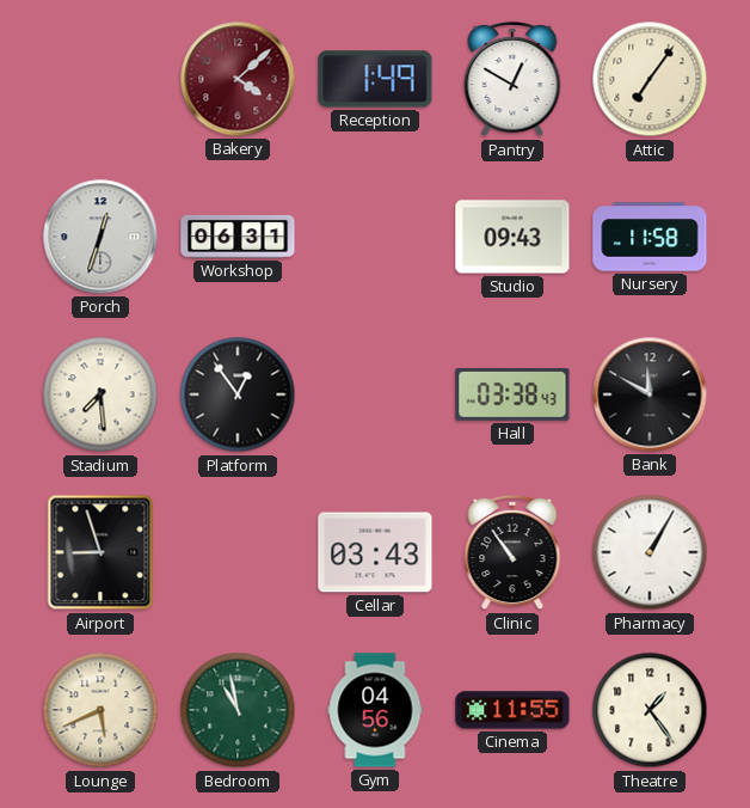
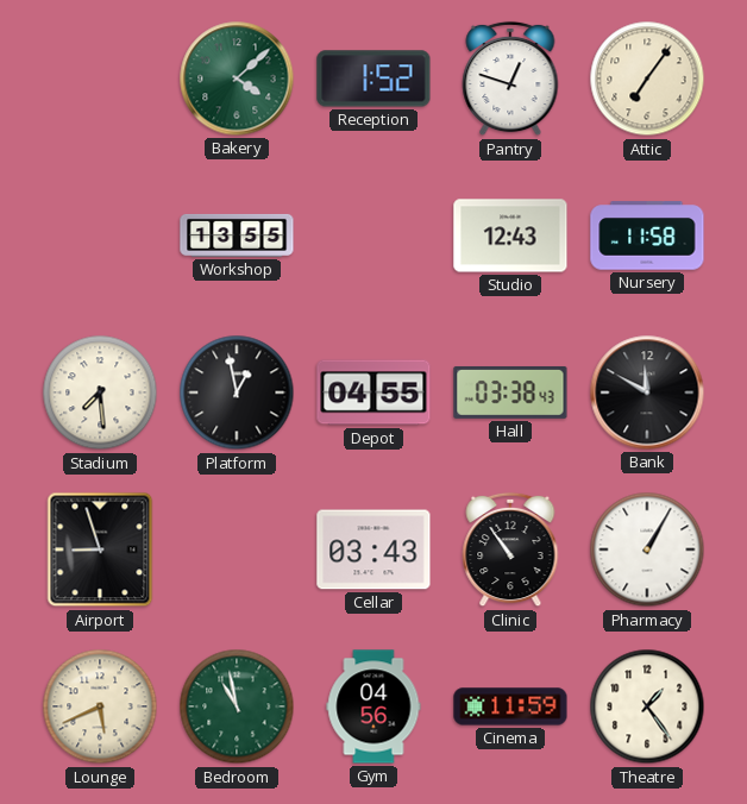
Bakery dial: burgundy -> green
Reception: 1:49 -> 1:52
Pantry: 12:50 -> 12:48
Porch: 12:33 -> none
Workshop: 06:31 -> 13:55
Studio: 09:43 -> 12:43
Platform: 12:54 -> 12:58
Depot: none -> 04:55
Cinema: 11:55 -> 11:59
